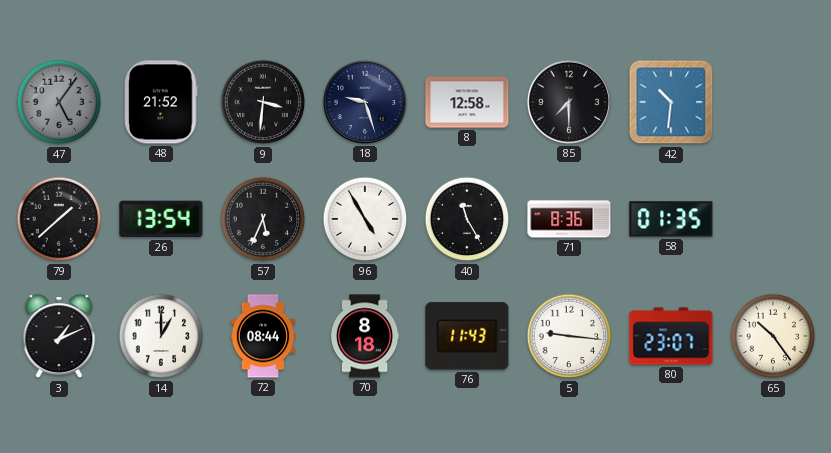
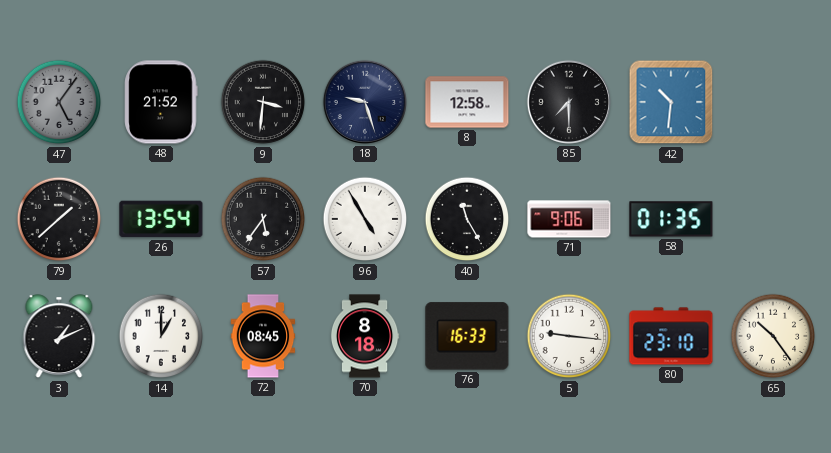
57: 5:34 -> 5:36
71: 8:36 -> 9:06
72: 08:44 -> 08:45
76: 11:43 -> 16:33
80: 23:07 -> 23:10
